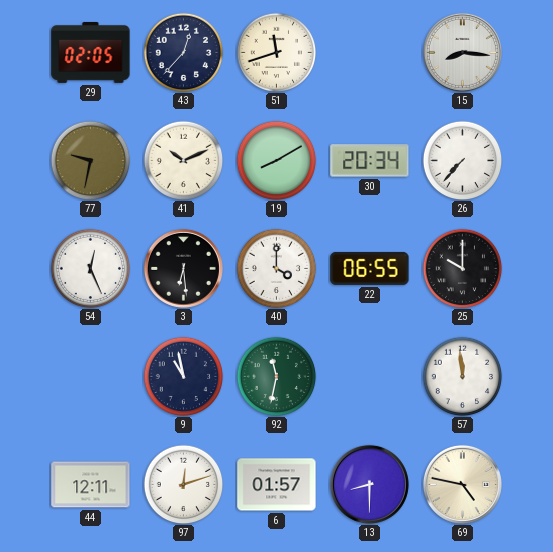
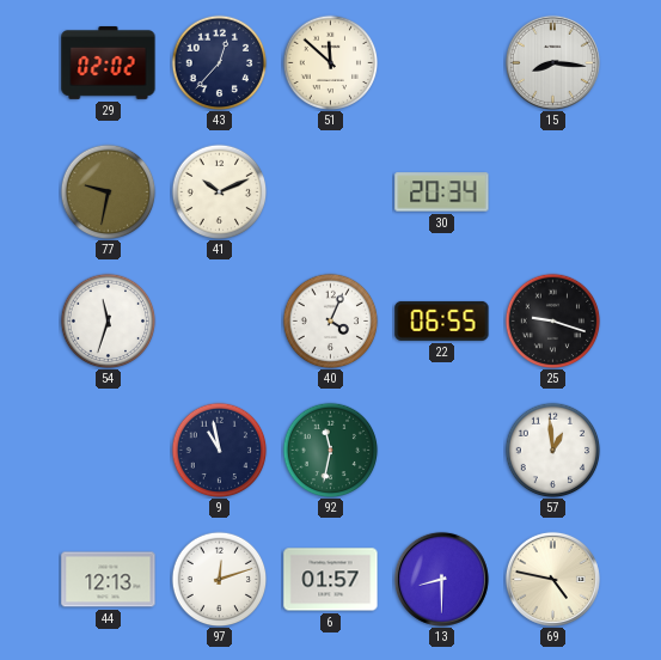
29: 02:05 -> 02:02
51: 11:42 -> 11:52
19: 8:10 -> none
26: 7:37 -> none
54: 12:26 -> 11:33
3: 6:29 -> none
40: 4:00 -> 4:04
25: 10:00 -> 9:18
57: 11:59 -> 12:59
44: 12:11 -> 12:13
